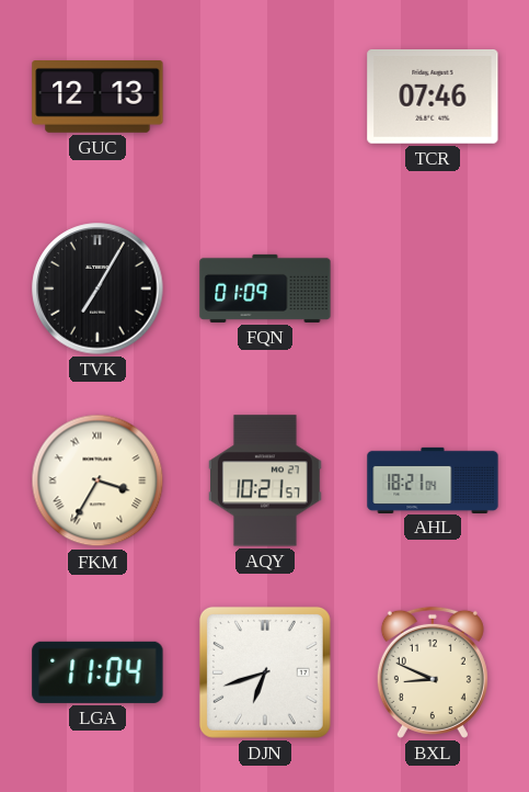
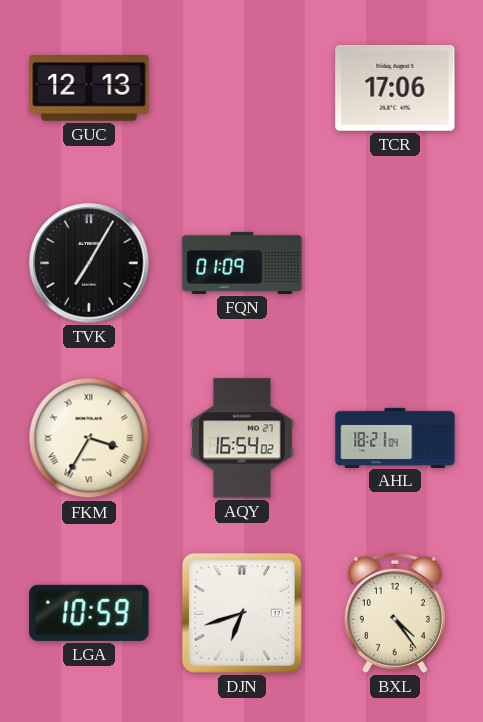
TCR: 07:46 -> 17:06
AQY: 10:21 -> 16:54
LGA: 11:04 -> 10:59
BXL: 8:49 -> 4:24
